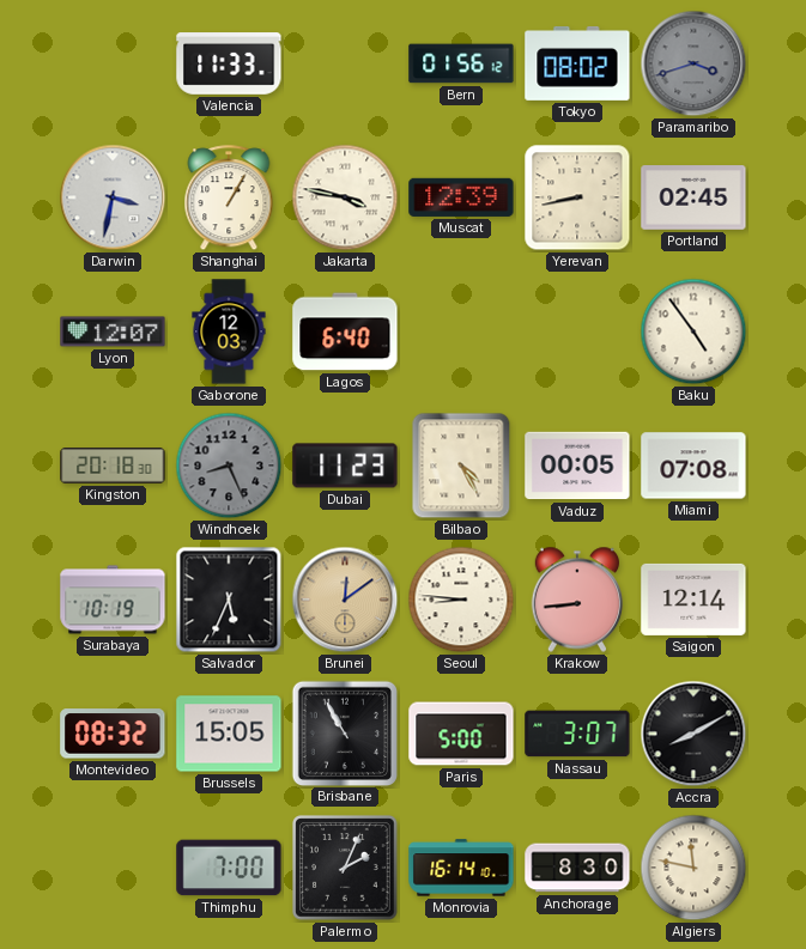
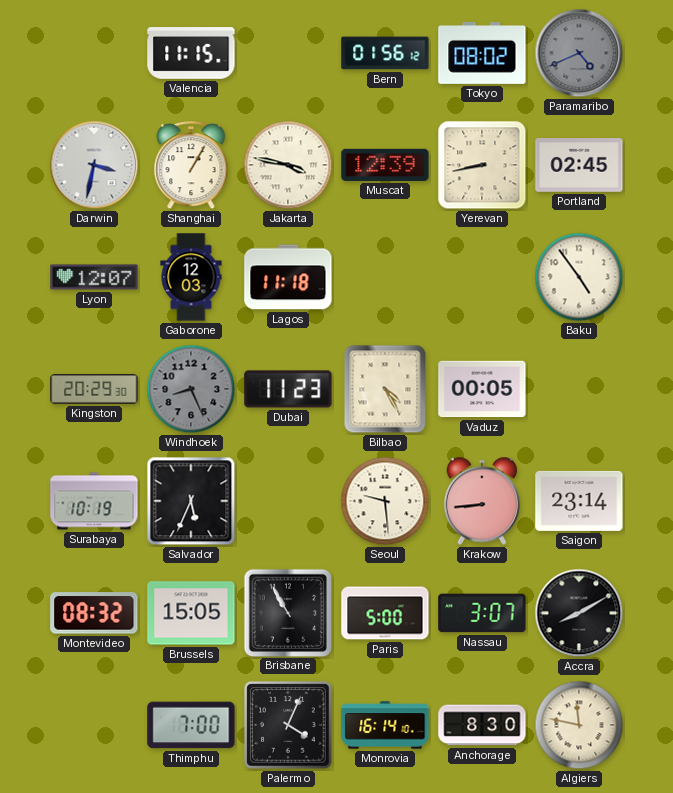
Valencia: 11:33 -> 11:15
Paramaribo: 3:42 -> 4:41
Lagos: 6:40 -> 11:18
Kingston: 20:18 -> 20:29
Miami: 07:08 -> none
Brunei: 12:09 -> none
Seoul: 8:46 -> 9:29
Saigon: 12:14 -> 23:14
Palermo: 2:04 -> 4:04
